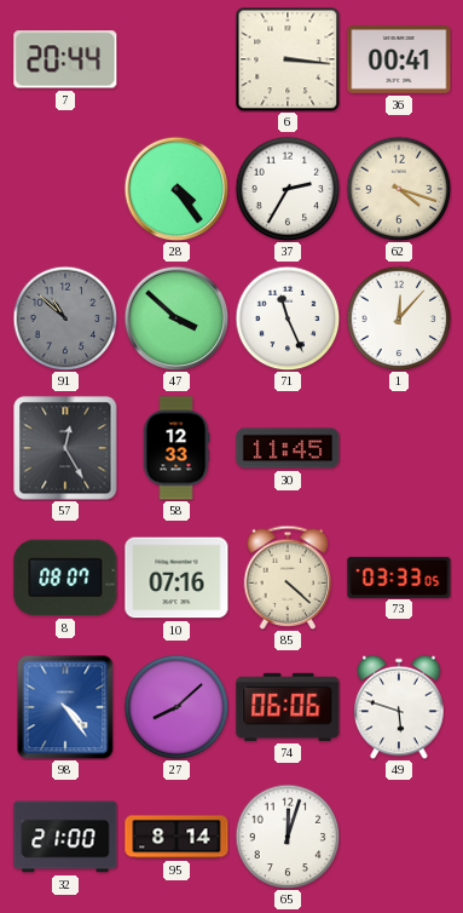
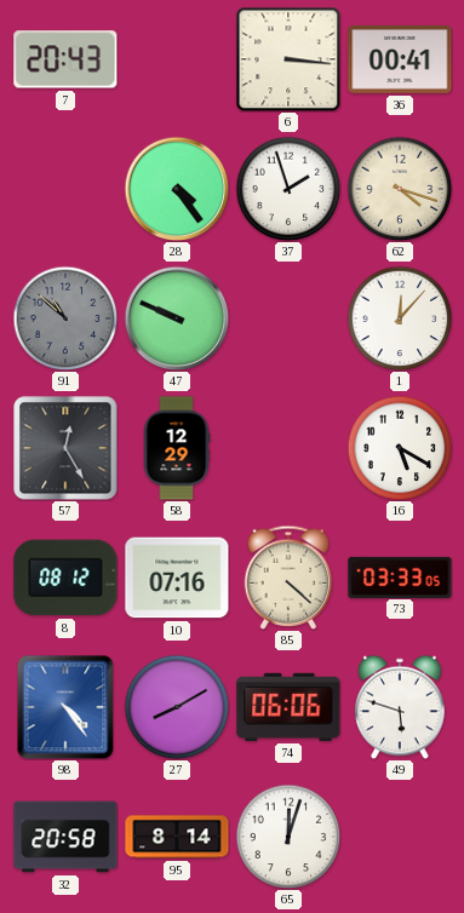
7: 20:44 -> 20:43
37: 2:35 -> 1:57
47: 3:52 -> 9:49
71: 11:26 -> none
58: 12:33 -> 12:29
30: 11:45 -> none
16: none -> 5:20
8: 08:07 -> 08:12
27: 8:08 -> 8:10
32: 21:00 -> 20:58
